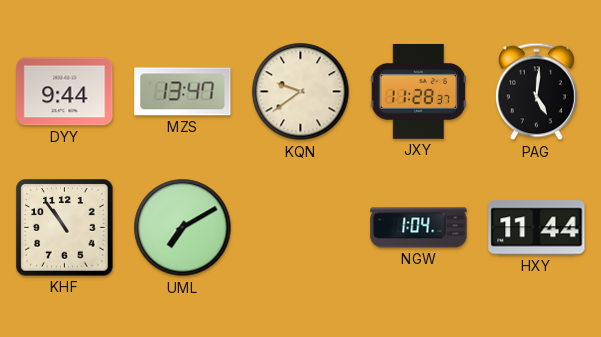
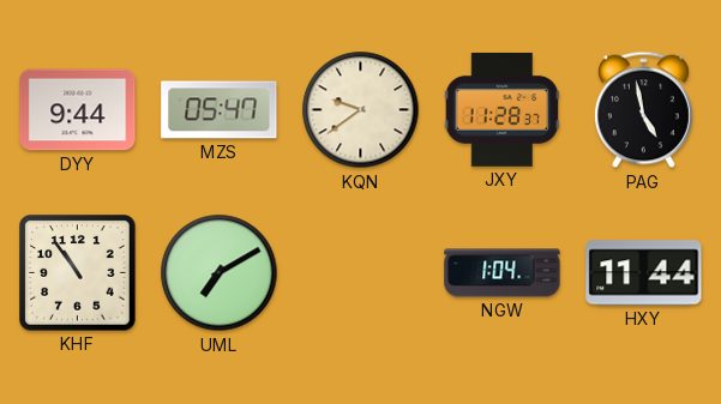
MZS: 13:47 -> 05:47
PAG: 5:01 -> 4:58
